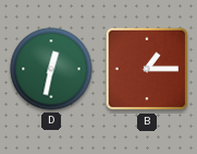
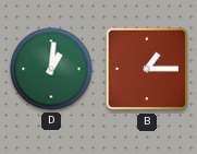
D: 12:32 -> 1:01
